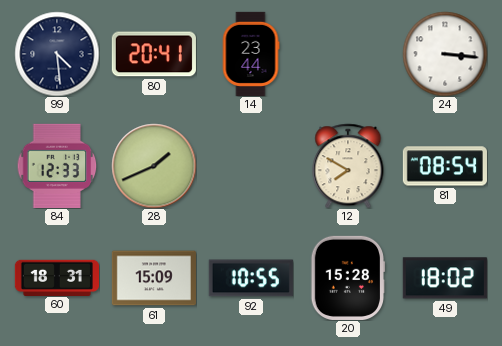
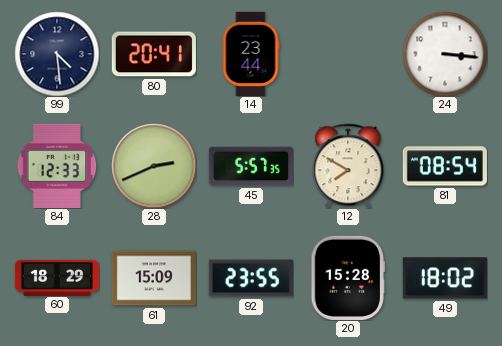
28: 1:41 -> 2:41
45: none -> 5:57
60: 18:31 -> 18:29
92: 10:55 -> 23:55
